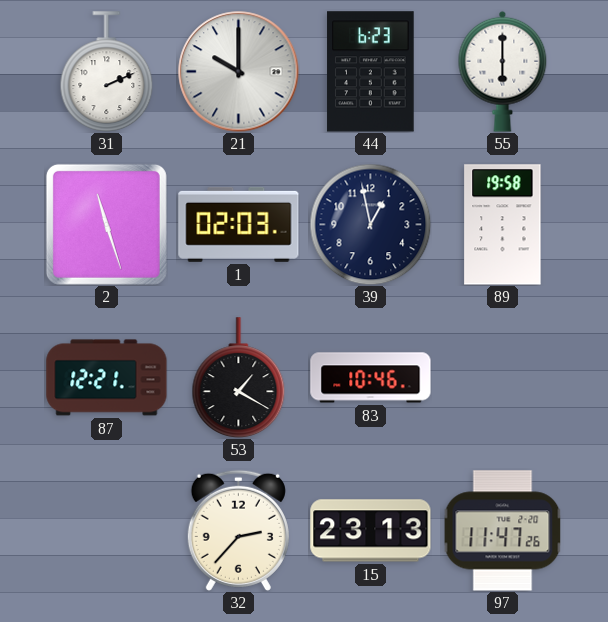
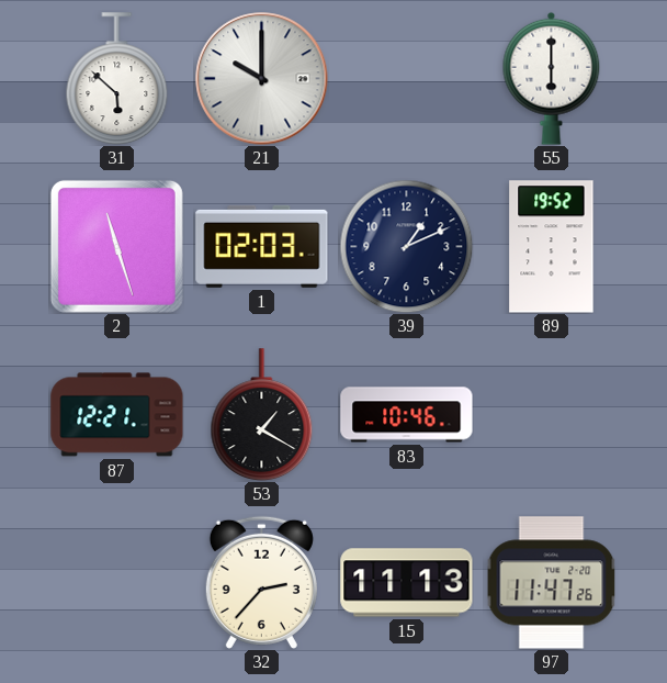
31: 2:11 -> 5:52
44: 6:23 -> none
39: 12:58 -> 1:11
89: 19:58 -> 19:52
15: 23:13 -> 11:13
